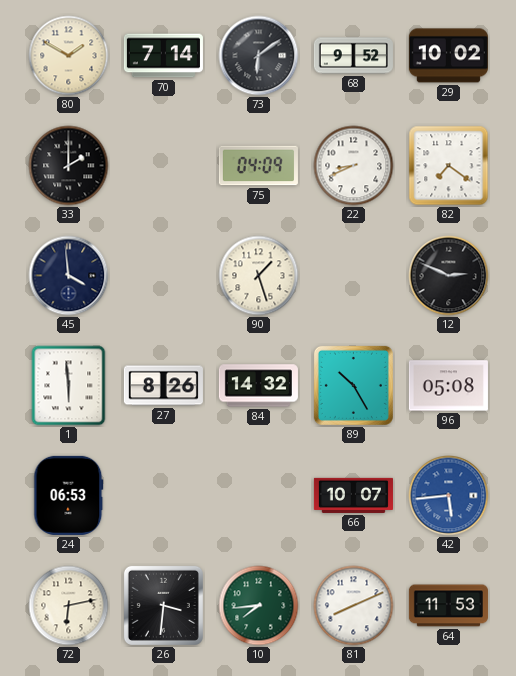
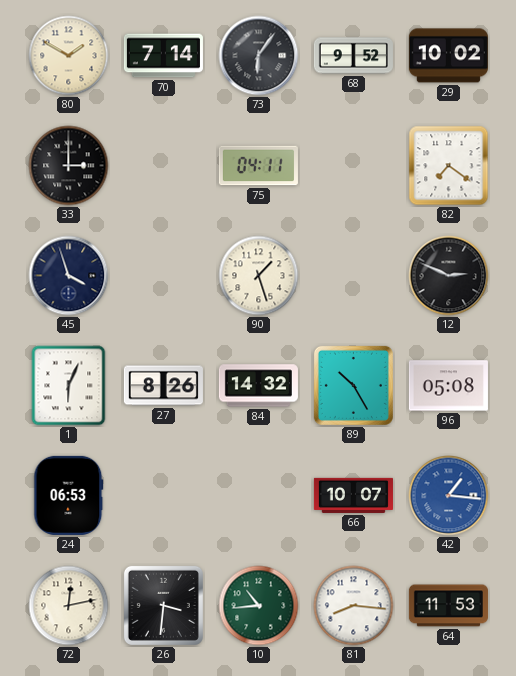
73: 6:09 -> 6:06
33: 2:00 -> 3:00
75: 04:09 -> 04:11
22: 8:41 -> none
45: 3:59 -> 3:57
1: 5:59 -> 6:04
42: 5:44 -> 1:16
72: 6:13 -> 12:13
10: 7:44 -> 10:44
81: 8:11 -> 8:16
